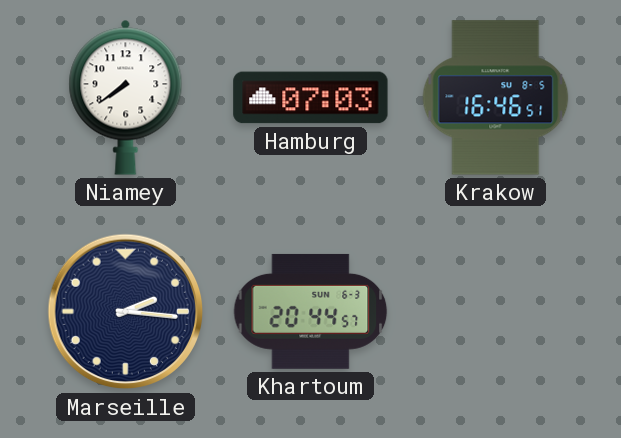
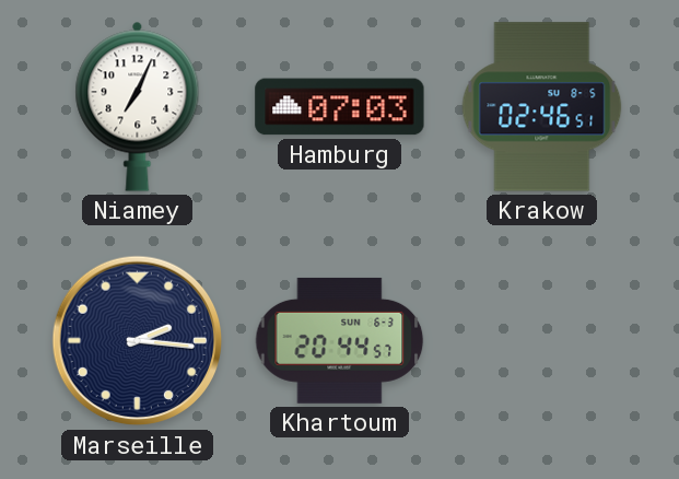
Niamey: 7:39 -> 7:04
Krakow: 16:46 -> 02:46
